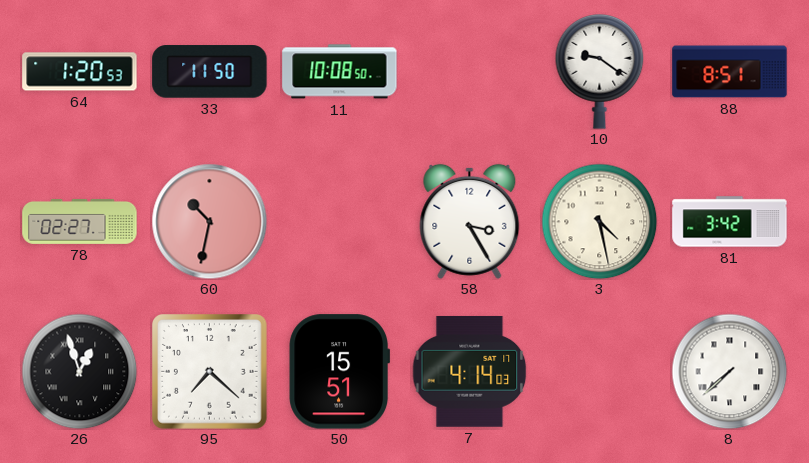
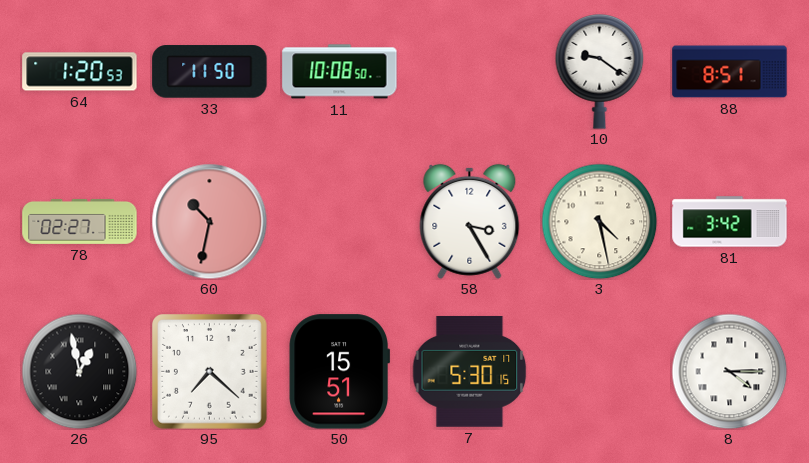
26: 12:57 -> 12:58
7: 4:14 -> 5:30
8: 7:38 -> 4:15
